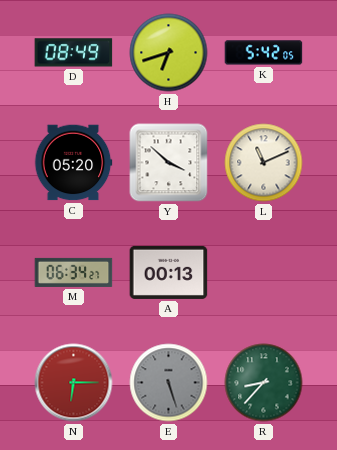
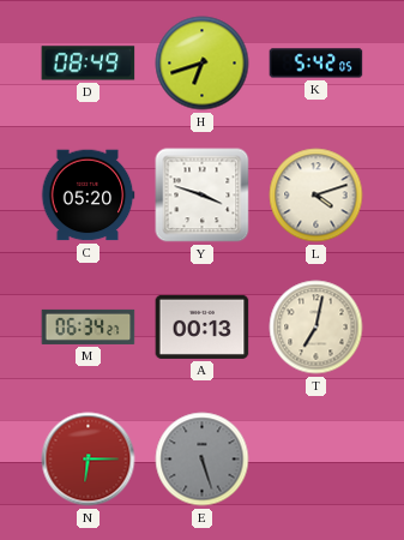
Y: 3:52 -> 3:48
L: 11:11 -> 4:12
T: none -> 7:02
R: 8:37 -> none
